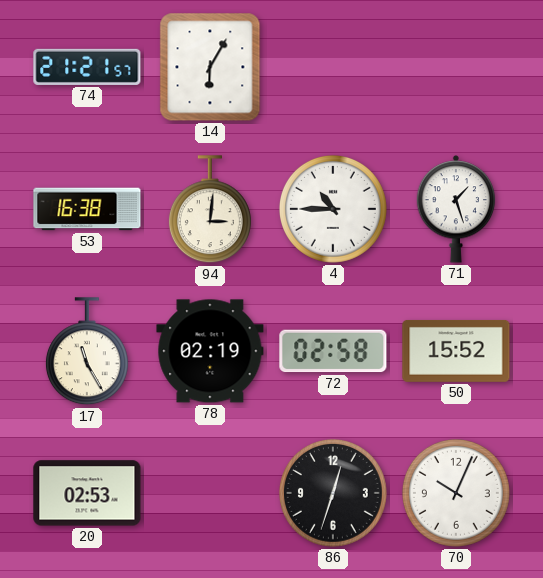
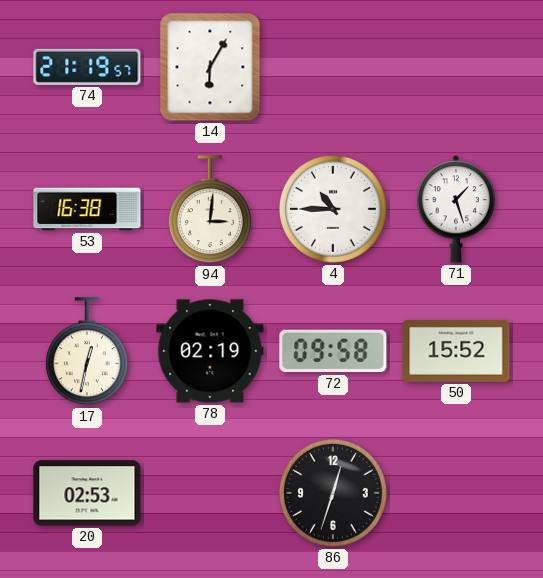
74: 21:21 -> 21:19
17: 11:25 -> 12:32
72: 02:58 -> 09:58
70: 10:04 -> none
